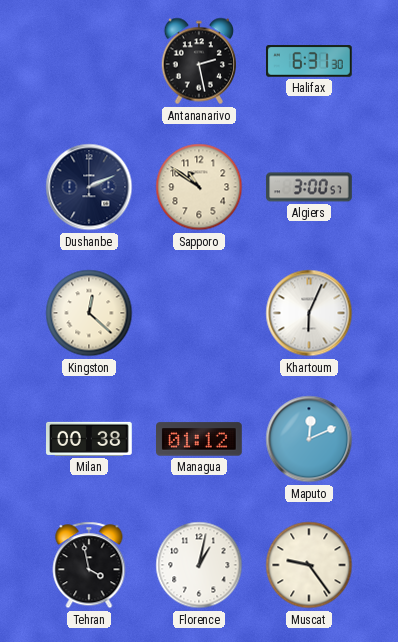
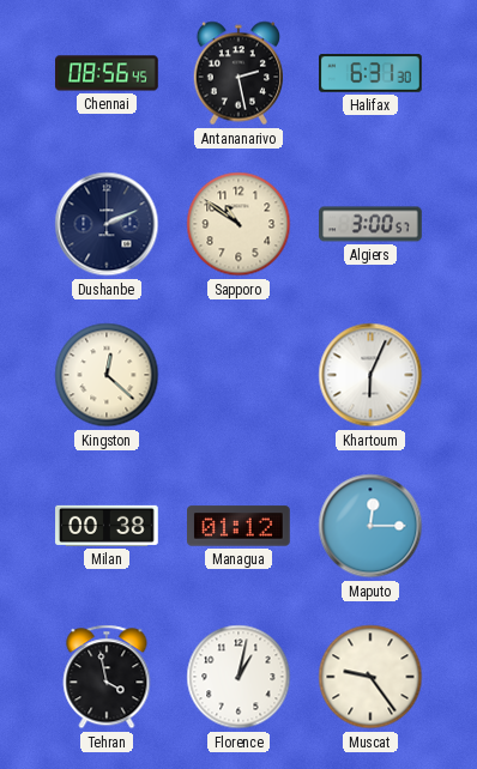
Chennai: none -> 08:56
Maputo: 12:11 -> 12:15
